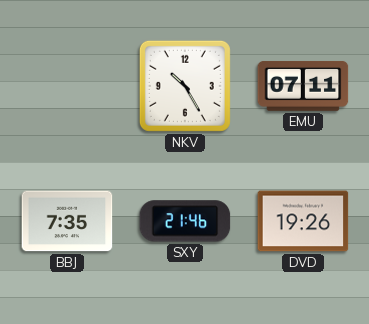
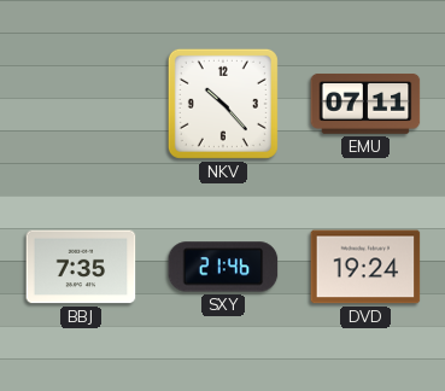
NKV: 10:25 -> 10:23
DVD: 19:26 -> 19:24
